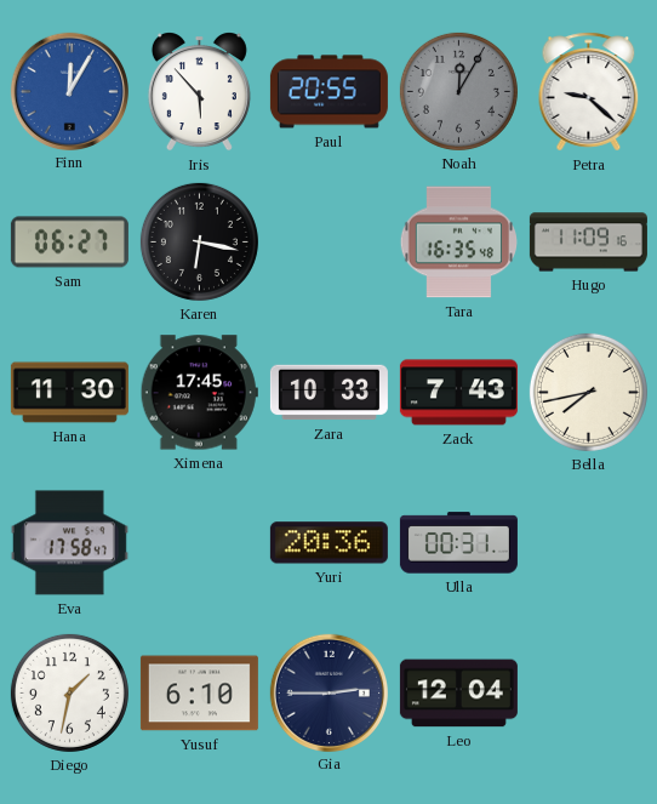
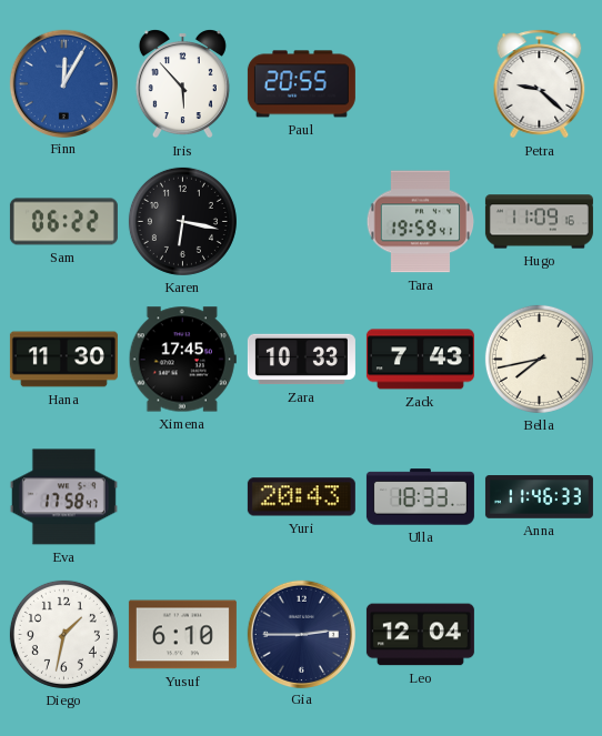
Noah: 12:05 -> none
Sam: 06:27 -> 06:22
Tara: 16:35 -> 19:59
Yuri: 20:36 -> 20:43
Ulla: 00:31 -> 18:33
Anna: none -> 11:46
